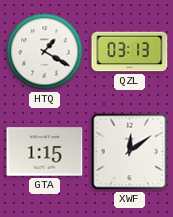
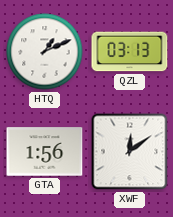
HTQ: 1:20 -> 1:11
GTA: 1:15 -> 1:56
